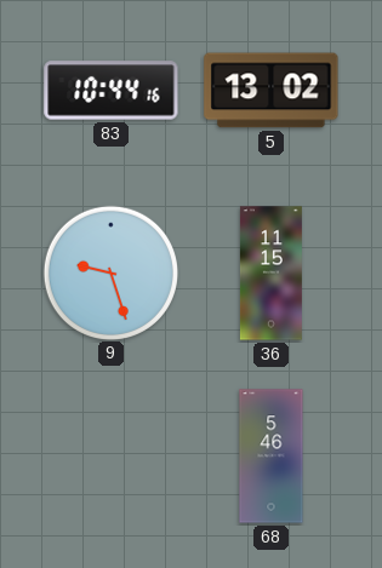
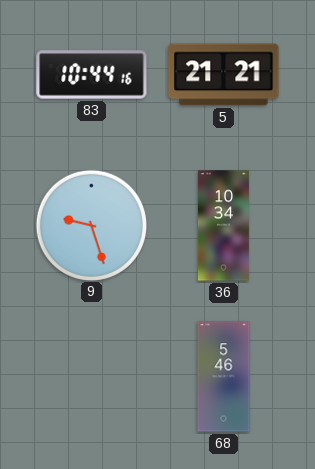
5: 13:02 -> 21:21
36: 11:15 -> 10:34
